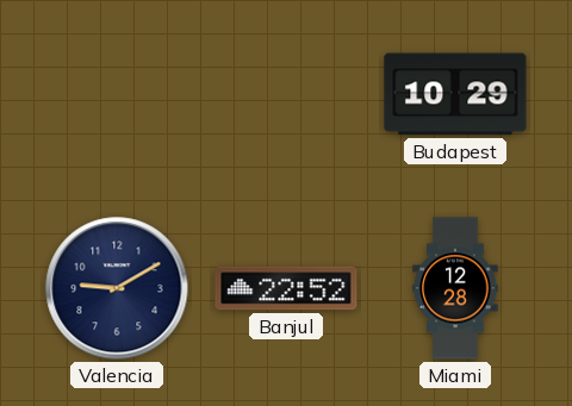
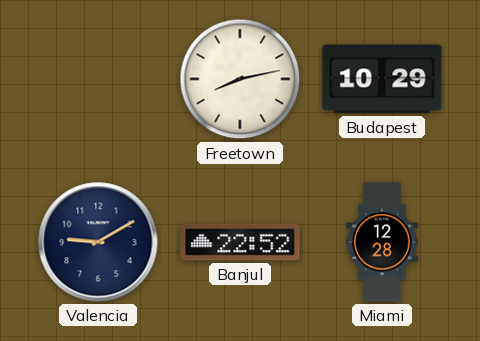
Freetown: none -> 8:13
